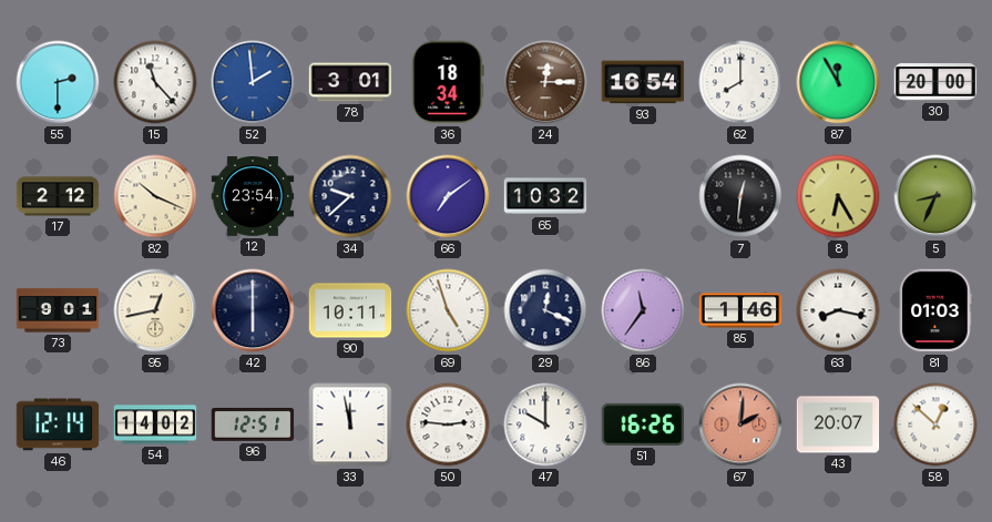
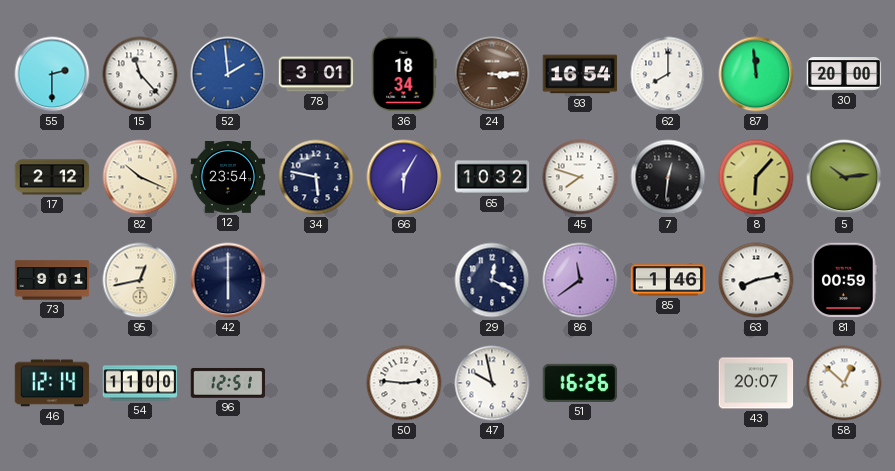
24: 12:15 -> 3:15
87: 11:55 -> 11:59
34: 9:38 -> 5:47
66: 7:09 -> 6:05
45: none -> 7:48
8: 6:25 -> 6:07
5: 8:34 -> 10:14
90: 10:11 -> none
69: 4:57 -> none
86: 11:36 -> 11:39
63: 8:17 -> 8:13
81: 01:03 -> 00:59
54: 14:02 -> 11:00
33: 11:58 -> none
47: 10:00 -> 9:58
67: 2:01 -> none
